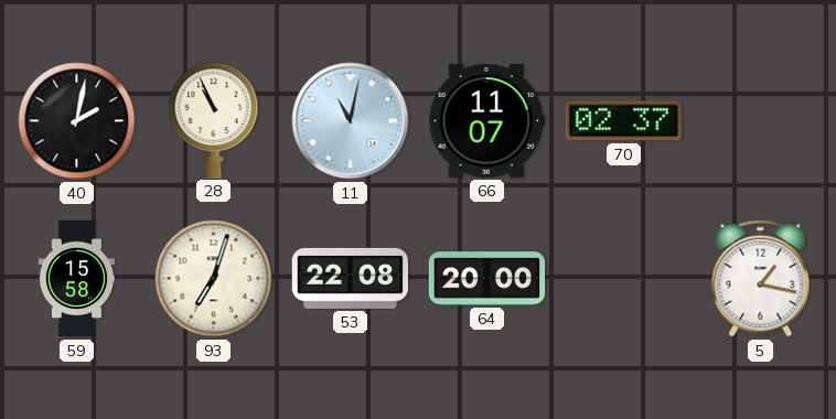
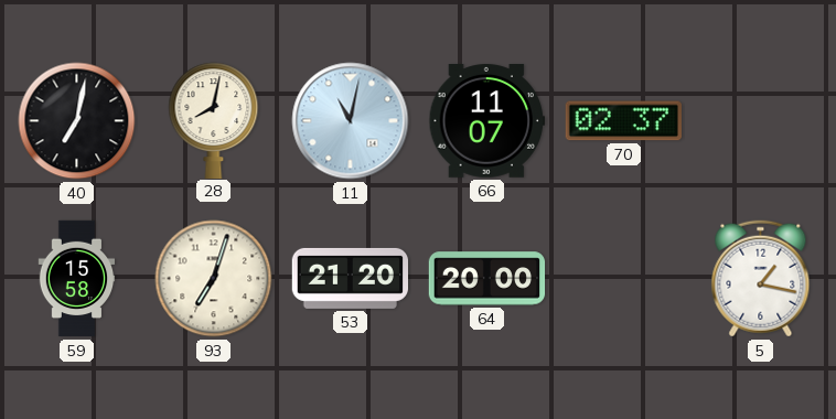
40: 2:02 -> 7:02
28: 10:56 -> 8:02
53: 22:08 -> 21:20
